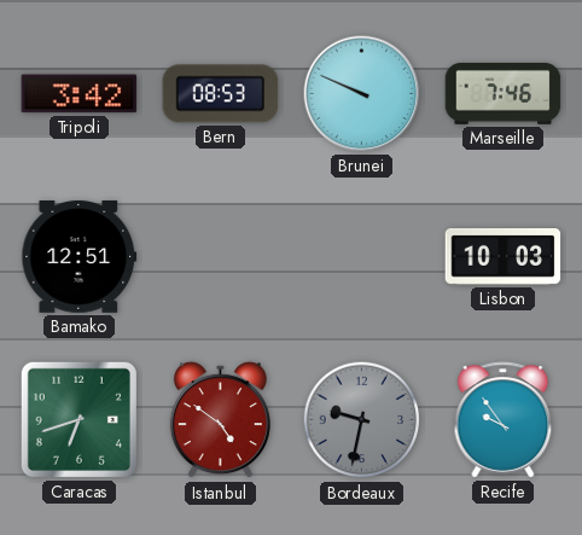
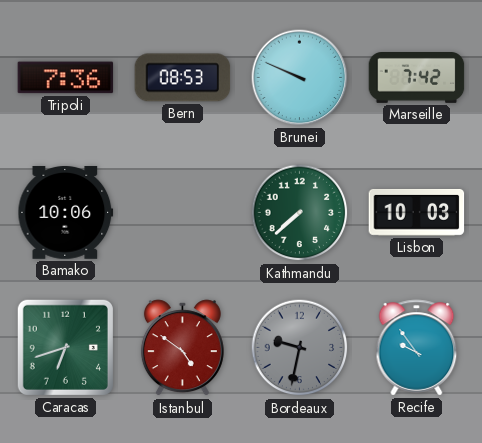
Tripoli: 3:42 -> 7:36
Marseille: 7:46 -> 7:42
Bamako: 12:51 -> 10:06
Kathmandu: none -> 7:38
